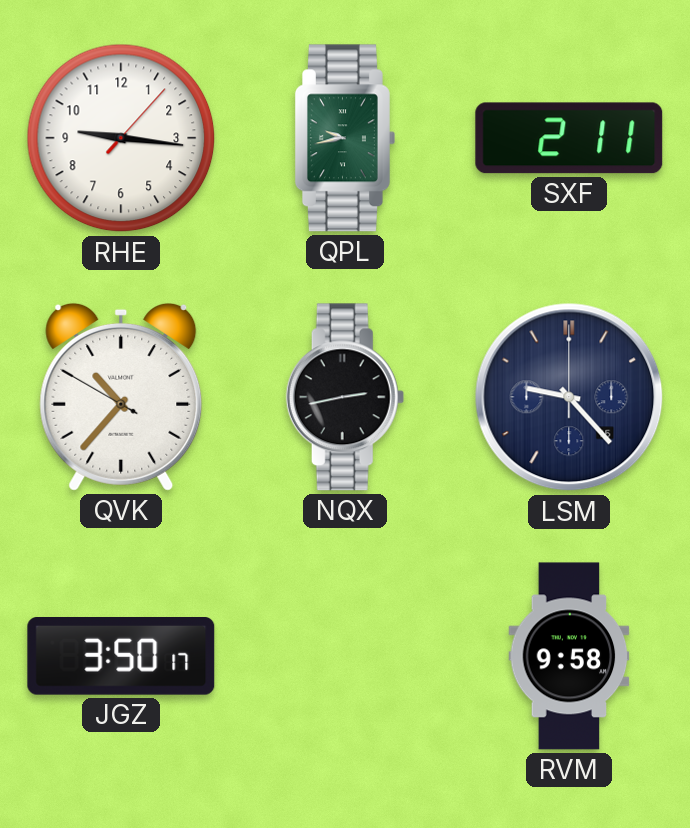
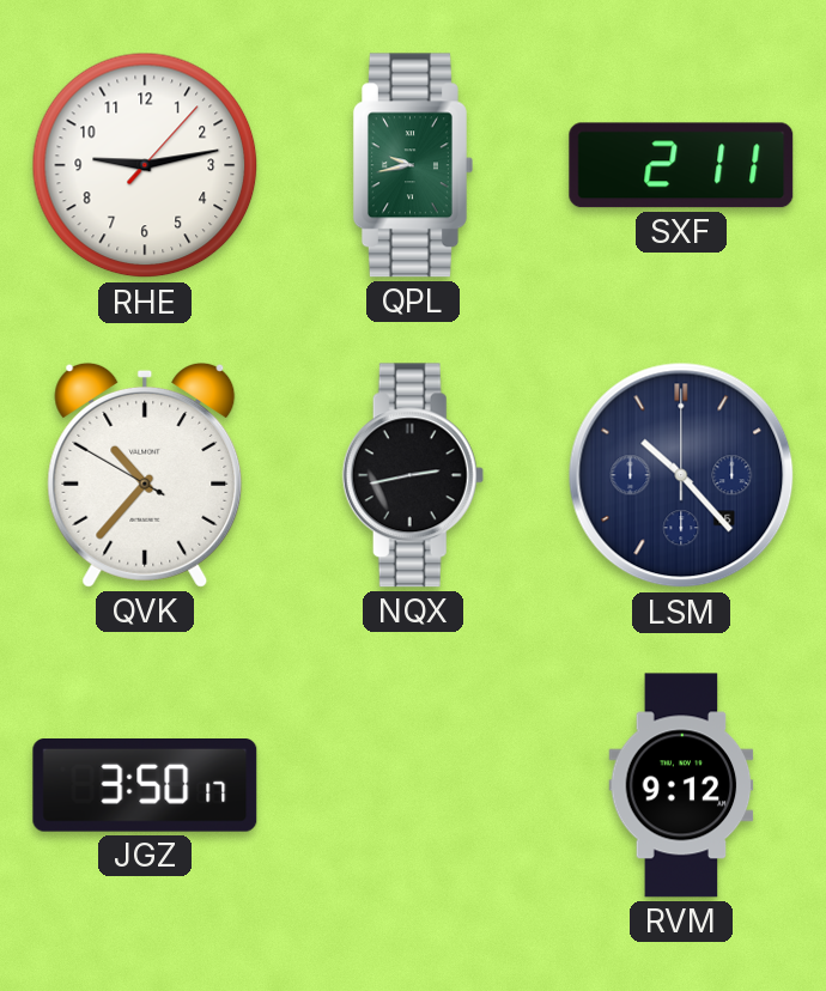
RHE: 9:16 -> 9:13
LSM: 9:23 -> 10:23
RVM: 9:58 -> 9:12
